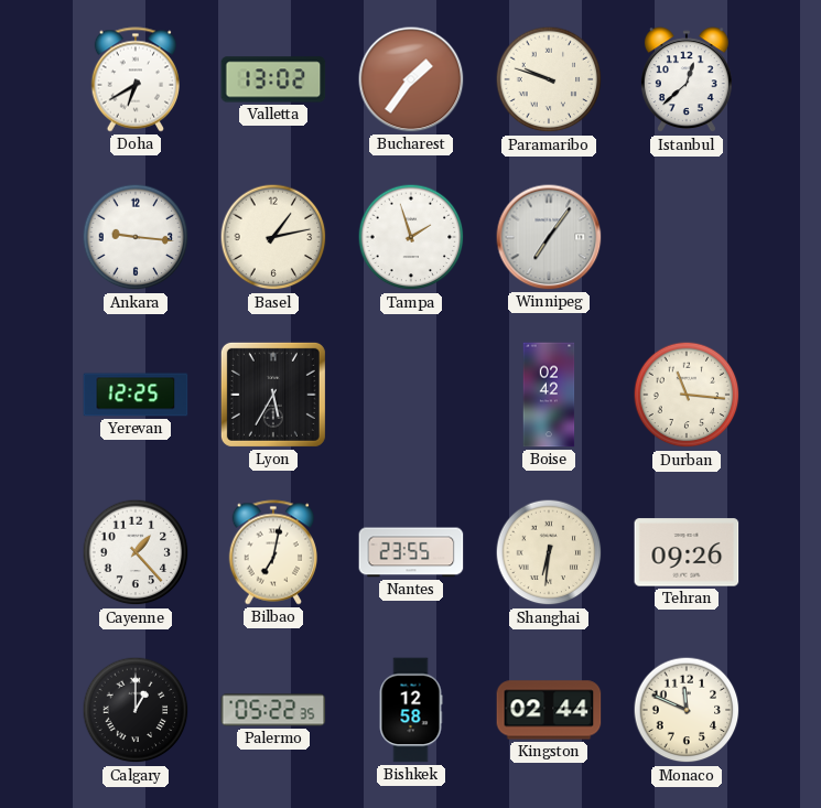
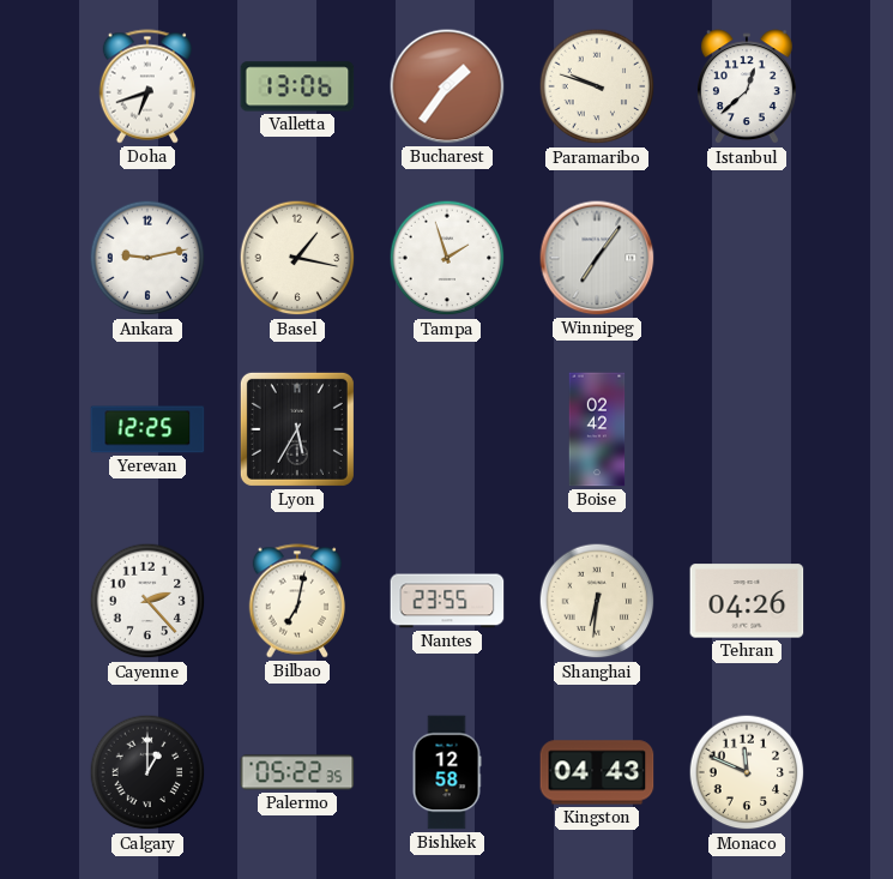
Doha: 6:40 -> 6:42
Valletta: 13:02 -> 13:06
Ankara: 9:16 -> 9:13
Basel: 1:13 -> 1:17
Durban: 11:16 -> none
Cayenne: 1:23 -> 2:23
Tehran: 09:26 -> 04:26
Kingston: 02:44 -> 04:43
